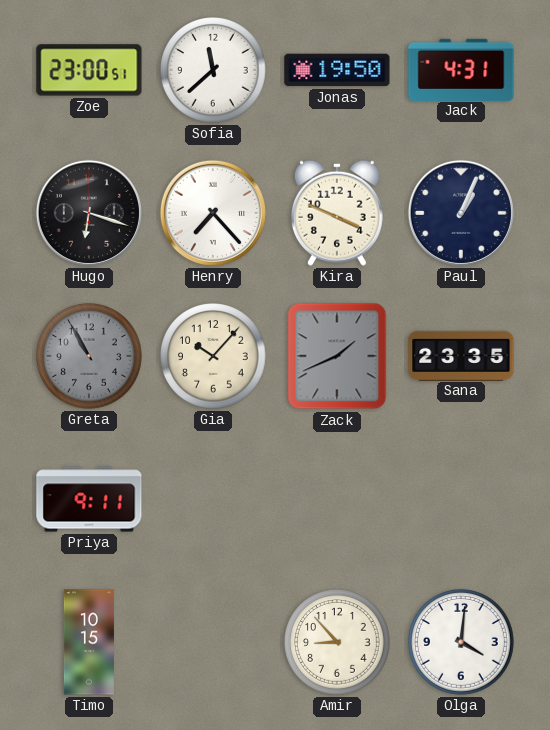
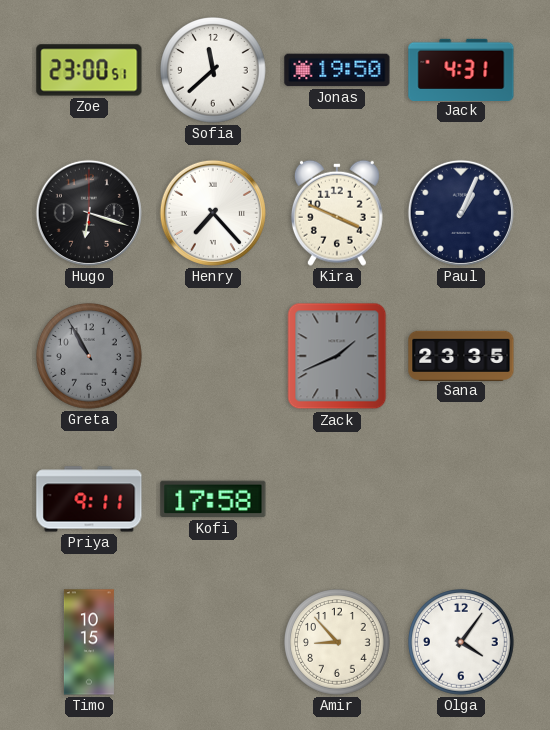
Gia: 10:07 -> none
Kofi: none -> 17:58
Olga: 4:01 -> 4:06
